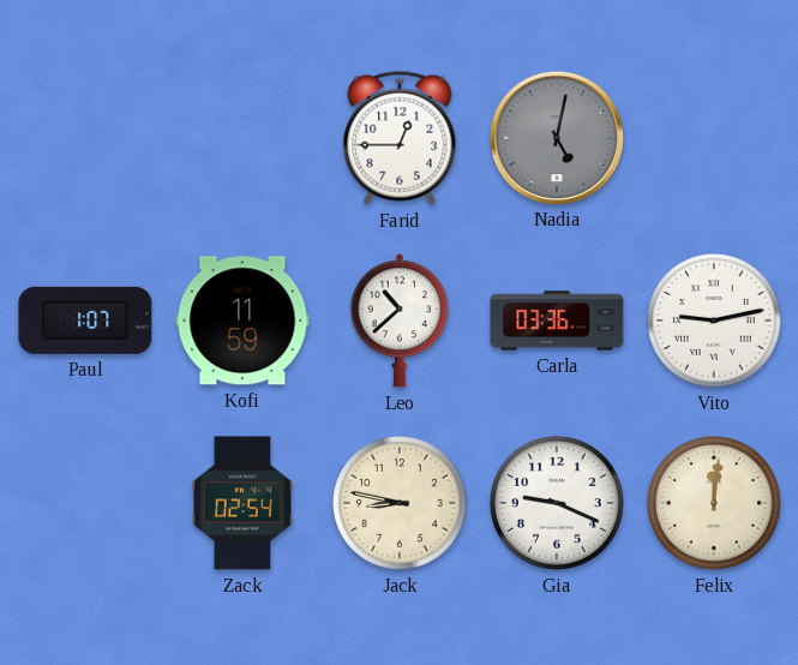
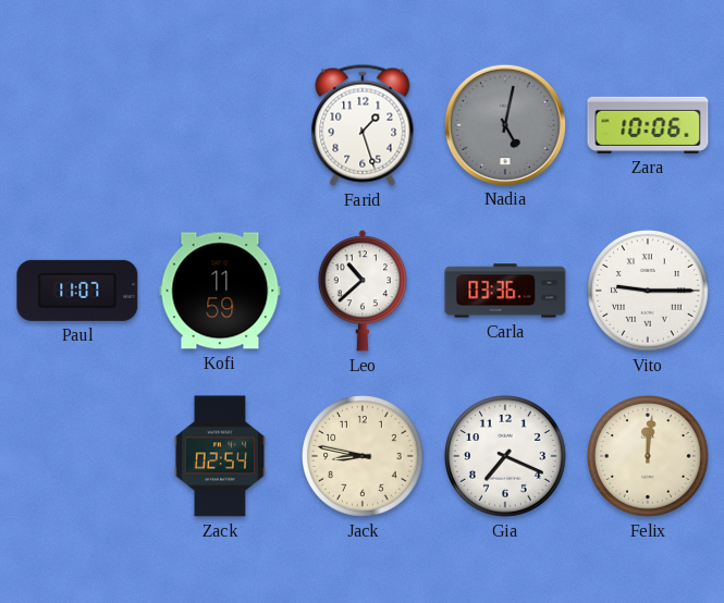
Farid: 12:45 -> 1:27
Zara: none -> 10:06
Paul: 1:07 -> 11:07
Vito: 9:13 -> 9:15
Gia: 9:19 -> 7:19
